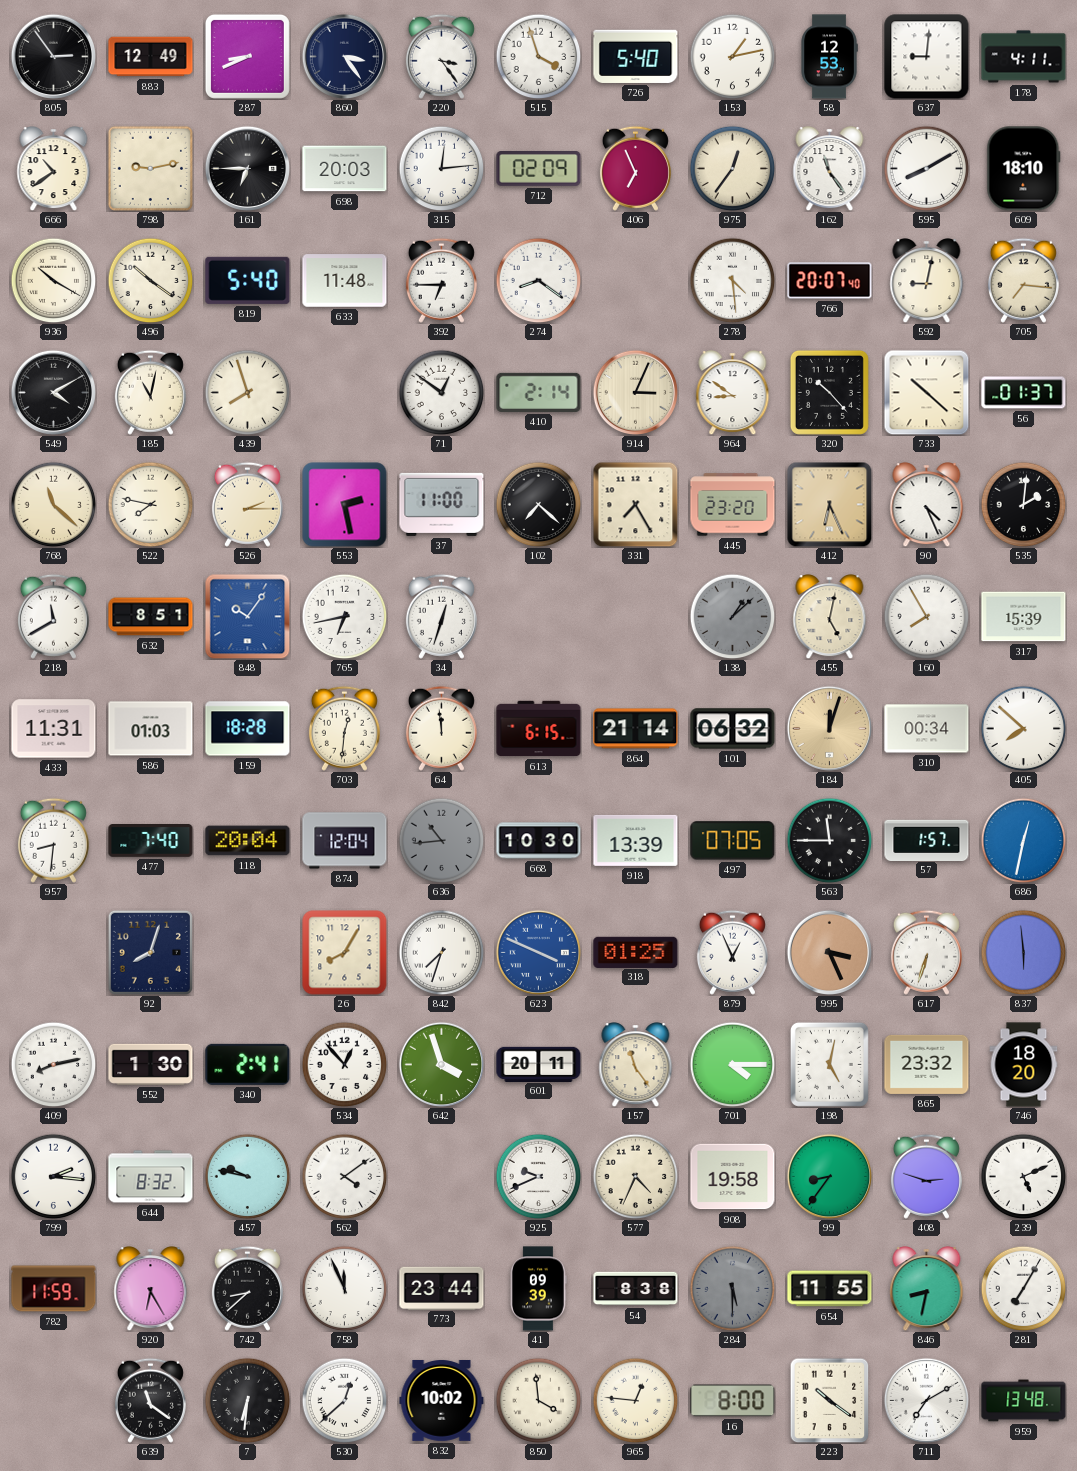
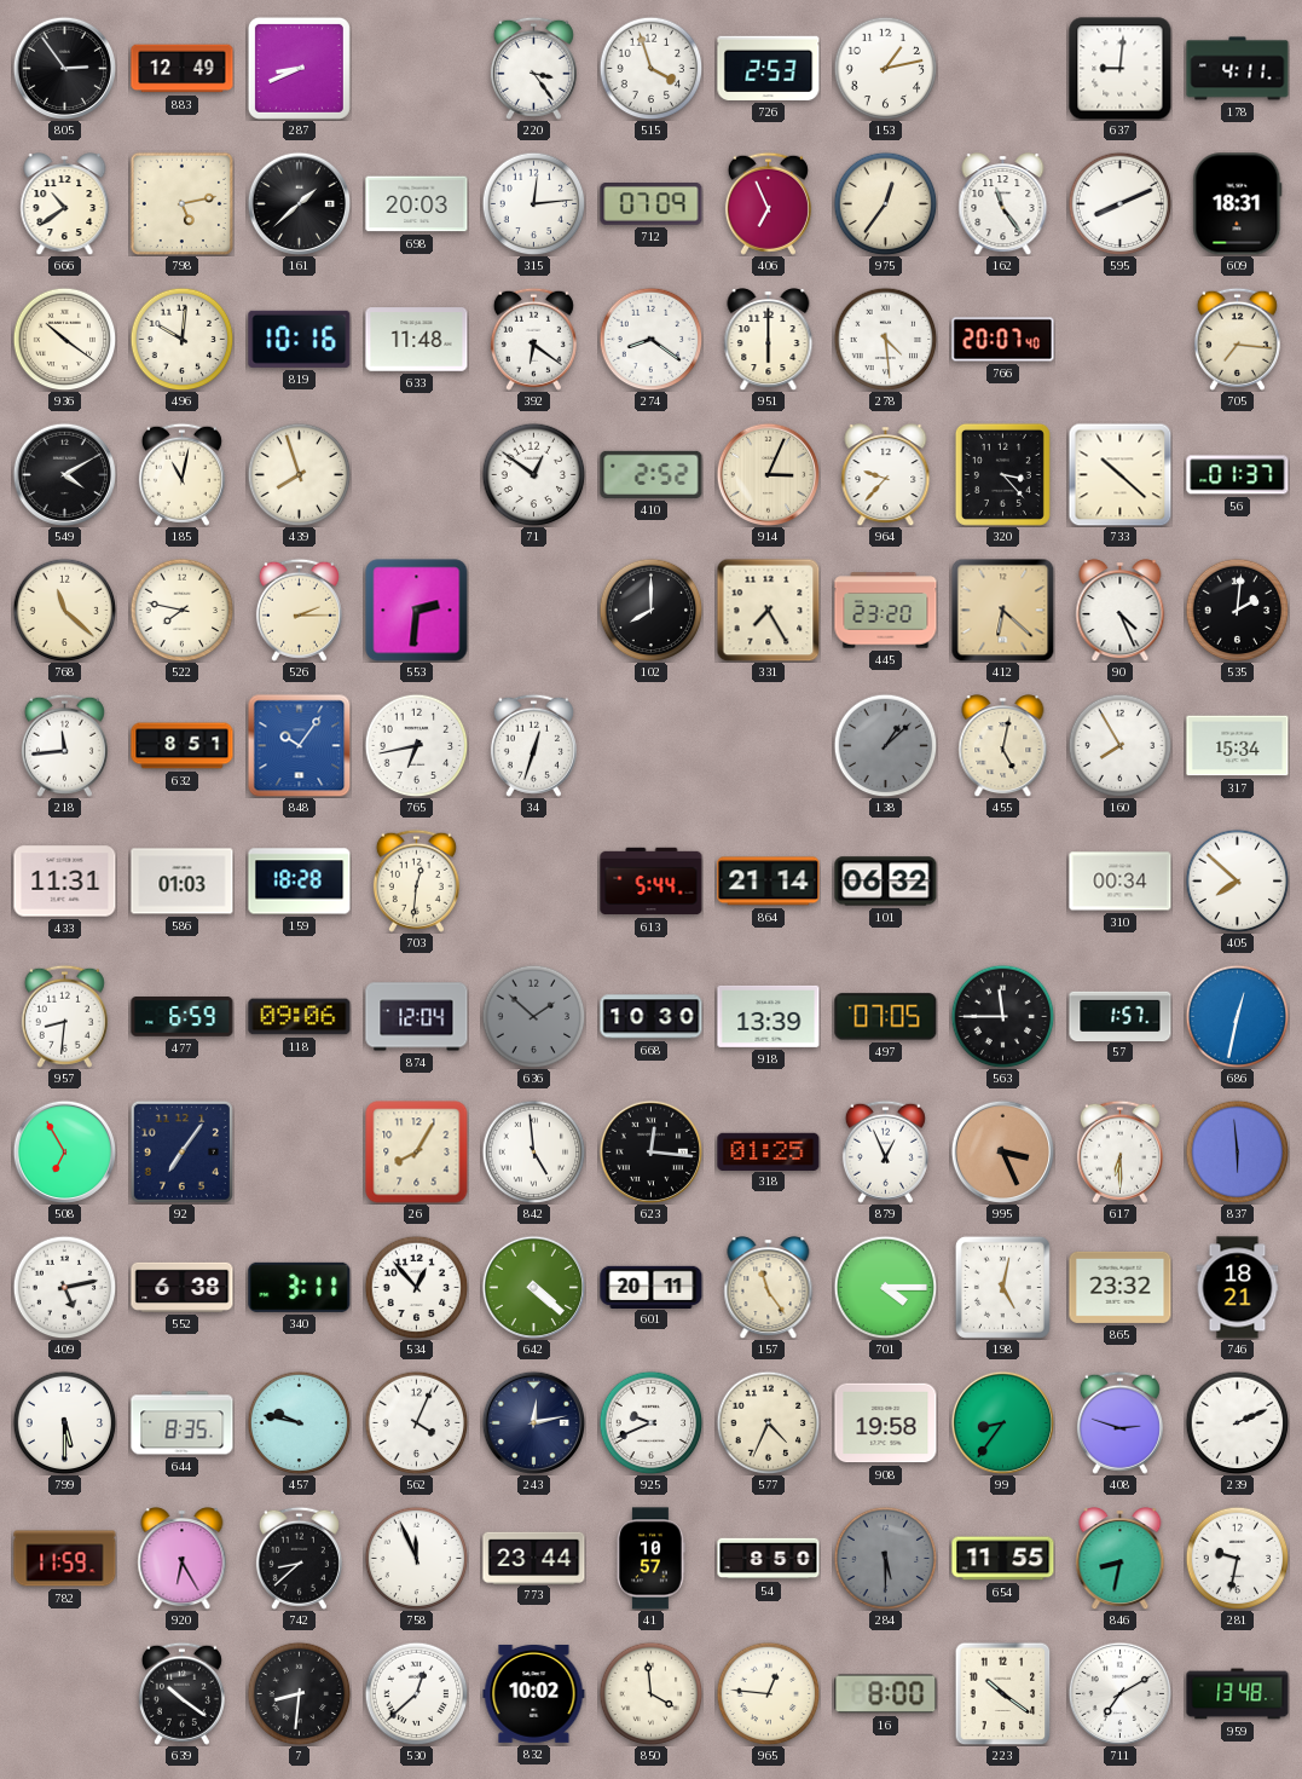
860: 3:24 -> none
726: 5:40 -> 2:53
58: 12:53 -> none
798: 9:13 -> 5:13
161: 6:45 -> 1:38
712: 02:09 -> 07:09
595: 8:10 -> 8:11
609: 18:10 -> 18:31
936: 10:20 -> 10:21
496: 10:21 -> 10:01
819: 5:40 -> 10:16
392: 6:45 -> 6:21
951: none -> 6:00
592: 9:02 -> none
410: 2:14 -> 2:52
964: 8:51 -> 9:37
320: 10:23 -> 3:23
553: 2:28 -> 2:31
37: 11:00 -> none
102: 7:22 -> 8:00
412: 6:26 -> 6:22
218: 11:40 -> 11:44
317: 15:39 -> 15:34
64: 11:59 -> none
613: 6:15 -> 5:44
184: 12:03 -> none
477: 7:40 -> 6:59
118: 20:04 -> 09:06
636: 10:44 -> 1:52
508: none -> 6:55
92: 8:03 -> 7:06
842: 7:33 -> 4:59
623: 3:49 -> 12:16
623 dial: blue -> black
617: 6:33 -> 6:30
409: 8:13 -> 5:13
552: 1:30 -> 6:38
340: 2:41 -> 3:11
642: 3:57 -> 4:22
746: 18:20 -> 18:21
799: 2:16 -> 5:30
644: 8:32 -> 8:35
562: 4:09 -> 4:04
243: none -> 12:13
239: 5:11 -> 2:11
41: 09:39 -> 10:57
54: 8:38 -> 8:50
281: 7:05 -> 9:32
639: 11:21 -> 10:21
7: 6:31 -> 8:31
